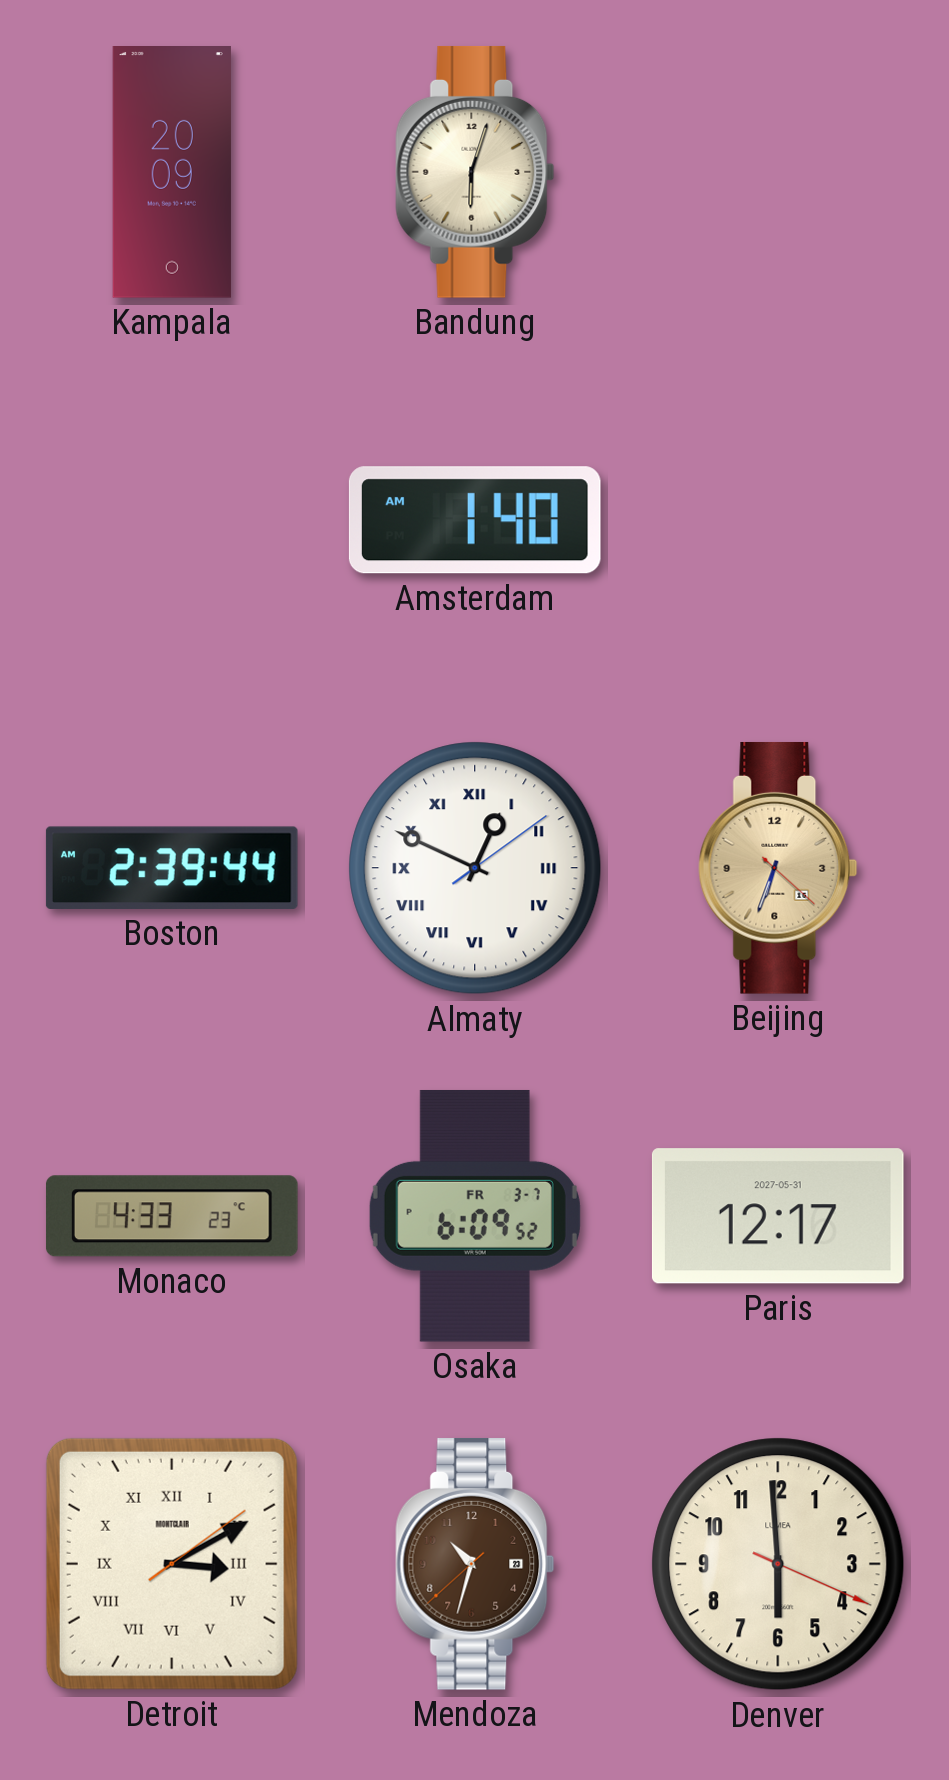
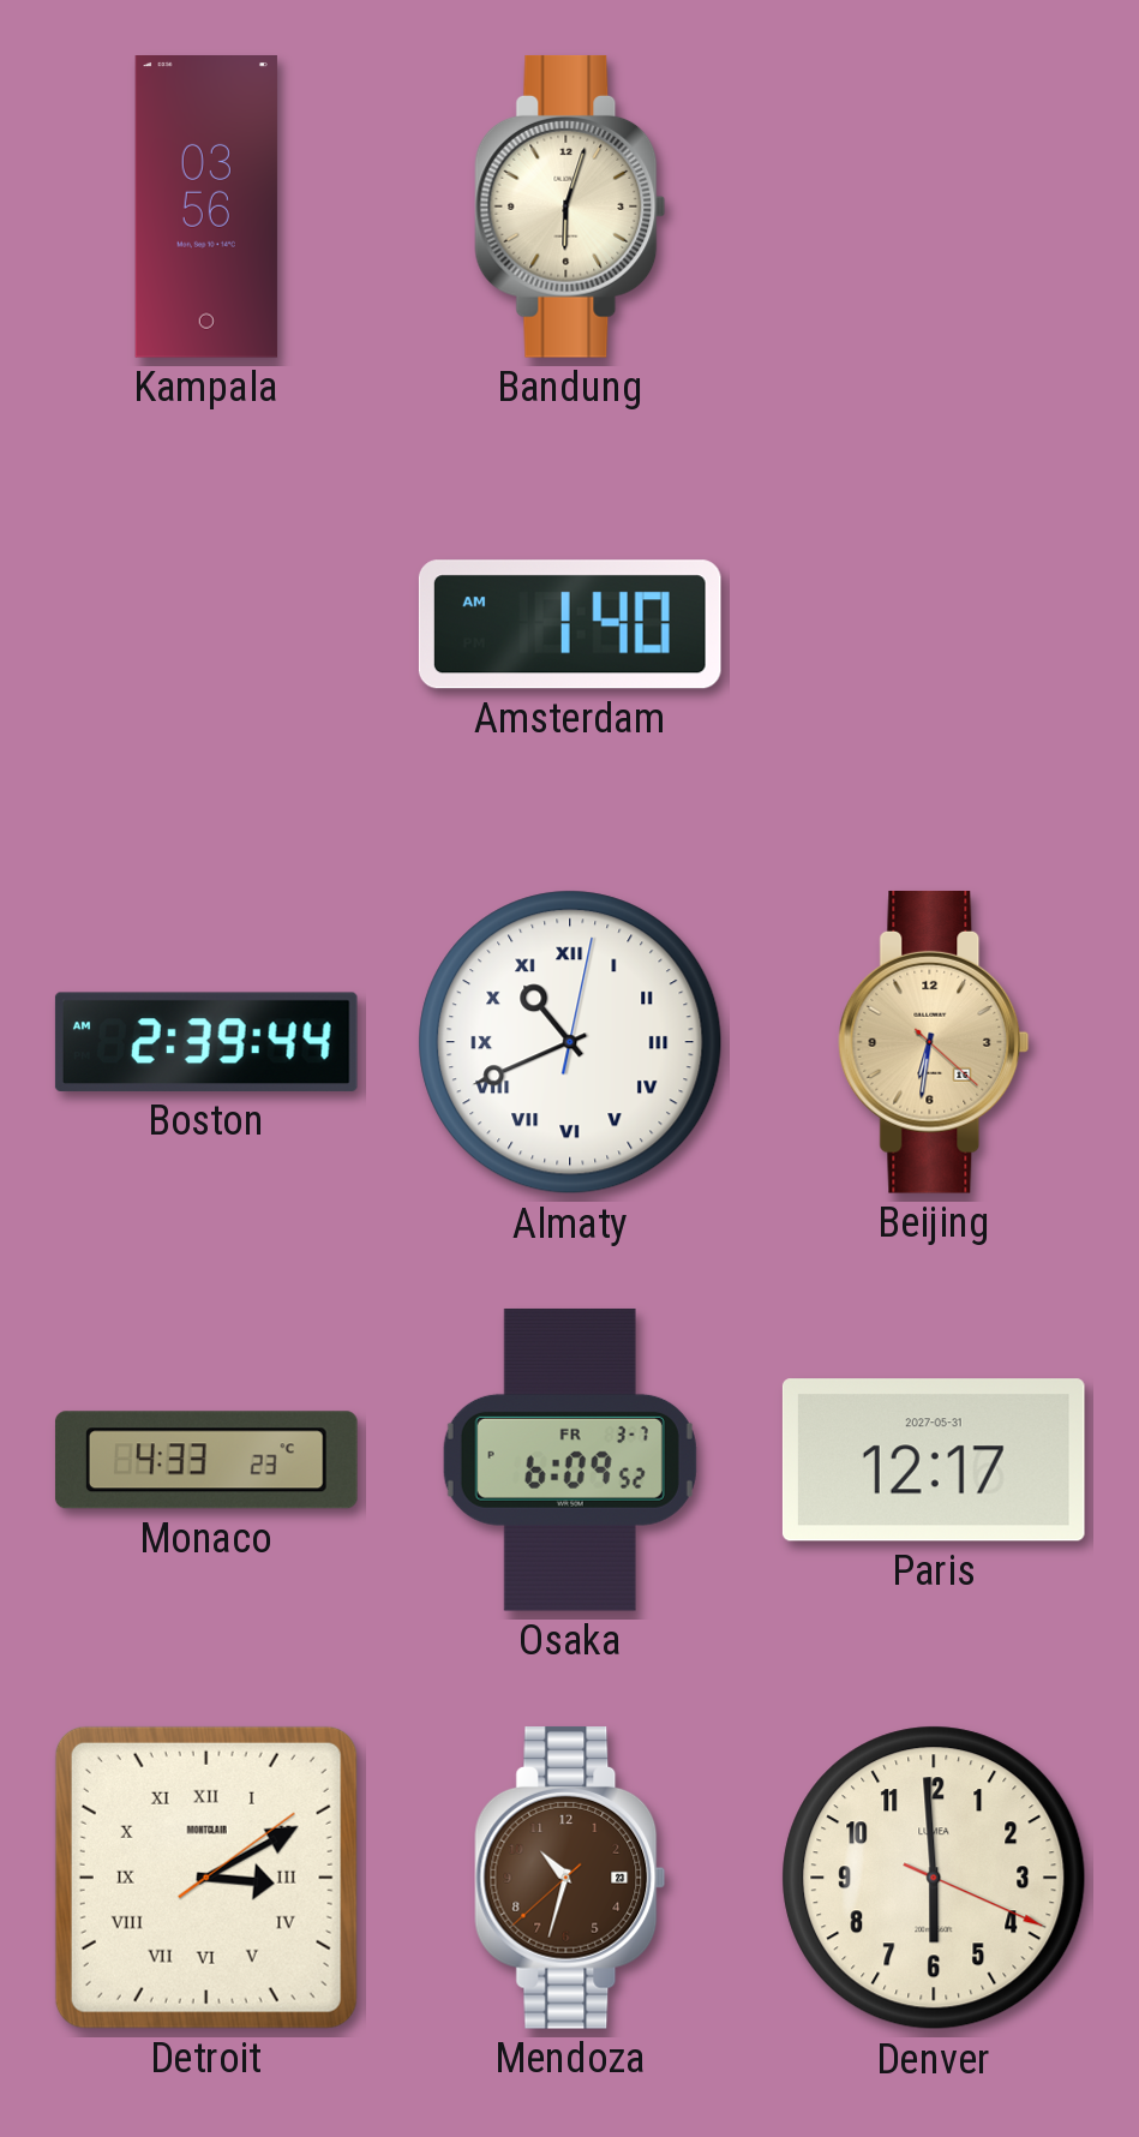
Kampala: 20:09 -> 03:56
Almaty: 12:49 -> 10:41
Beijing: 6:33 -> 6:31
